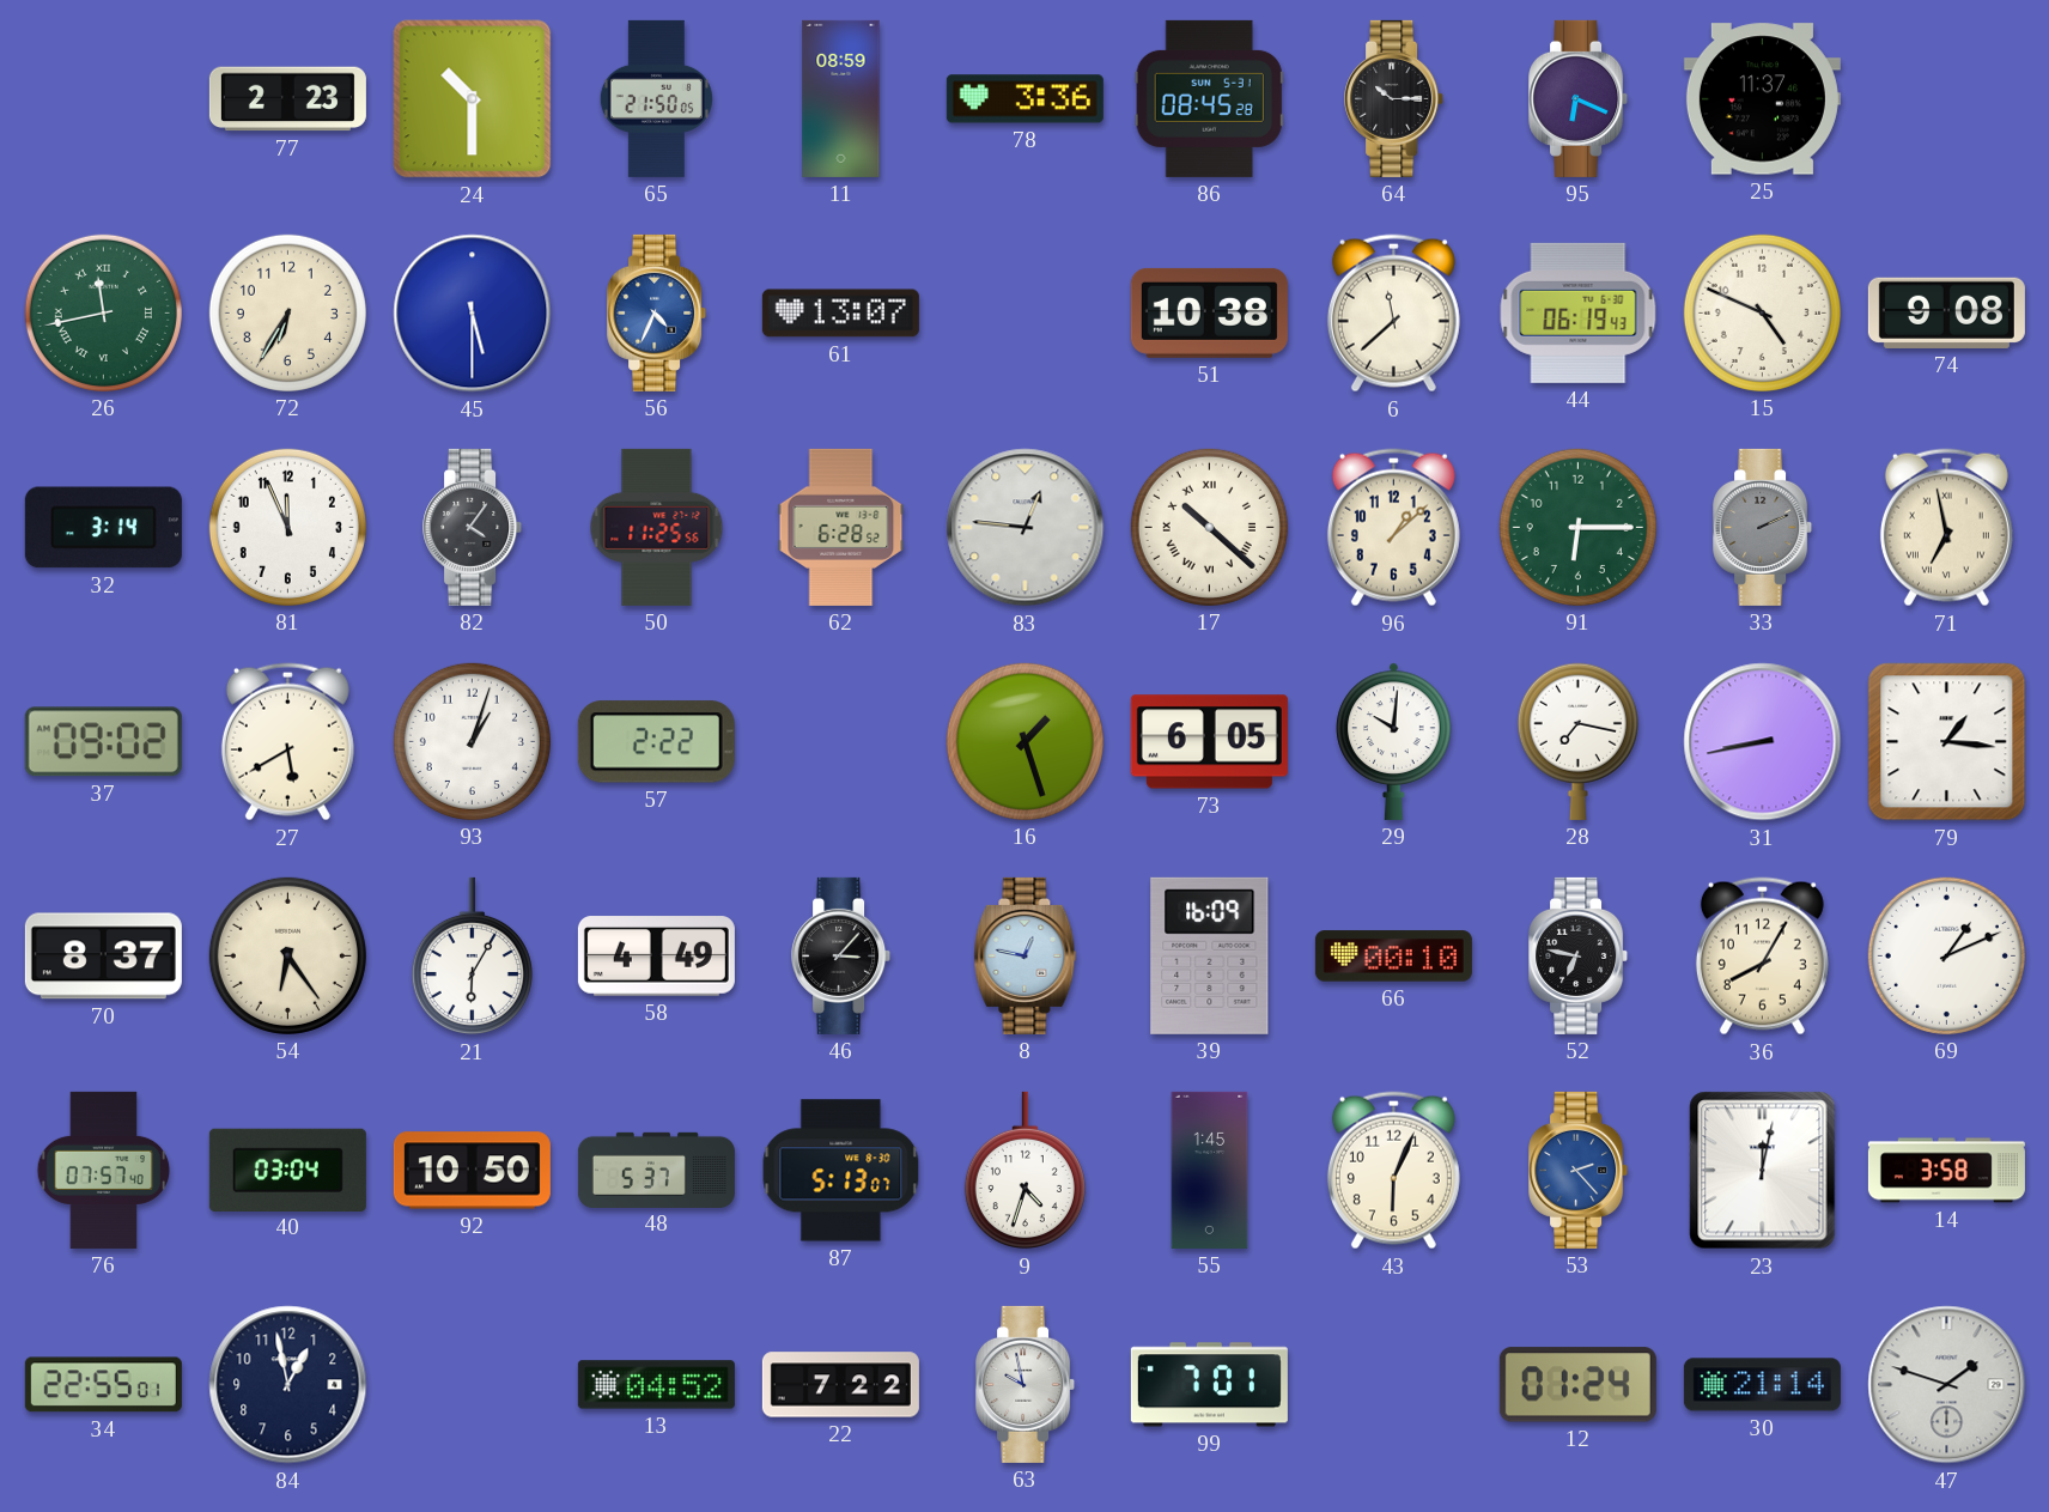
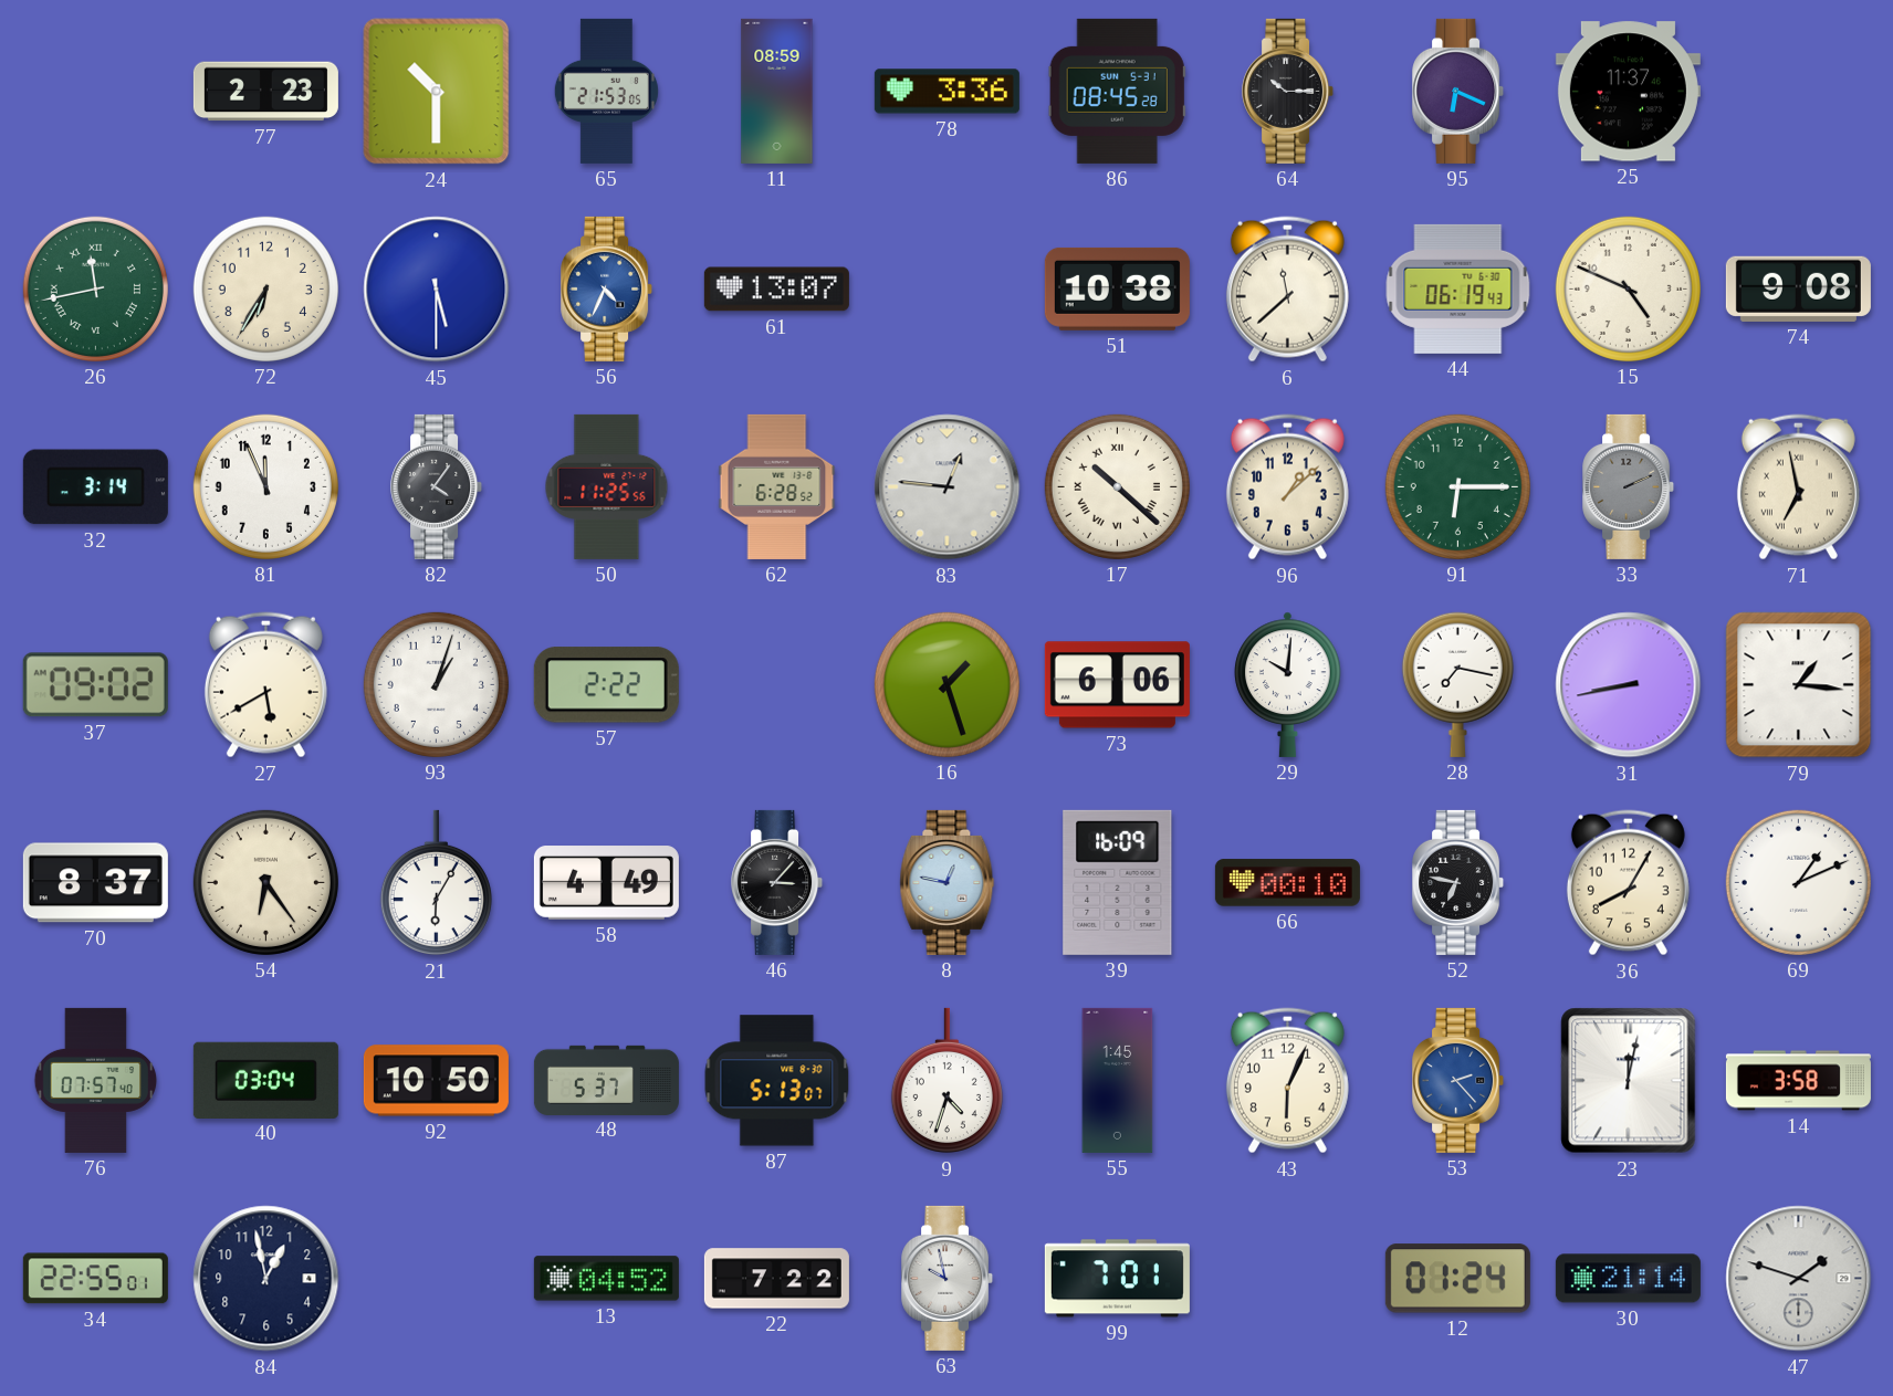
65: 21:50 -> 21:53
73: 6:05 -> 6:06
